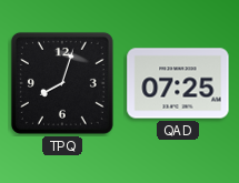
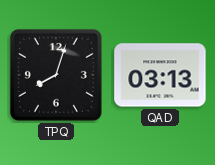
QAD: 07:25 -> 03:13
